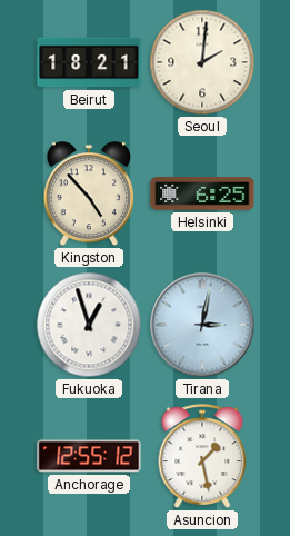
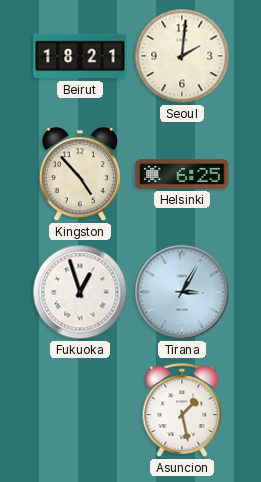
Tirana: 3:02 -> 3:05
Anchorage: 12:55 -> none
